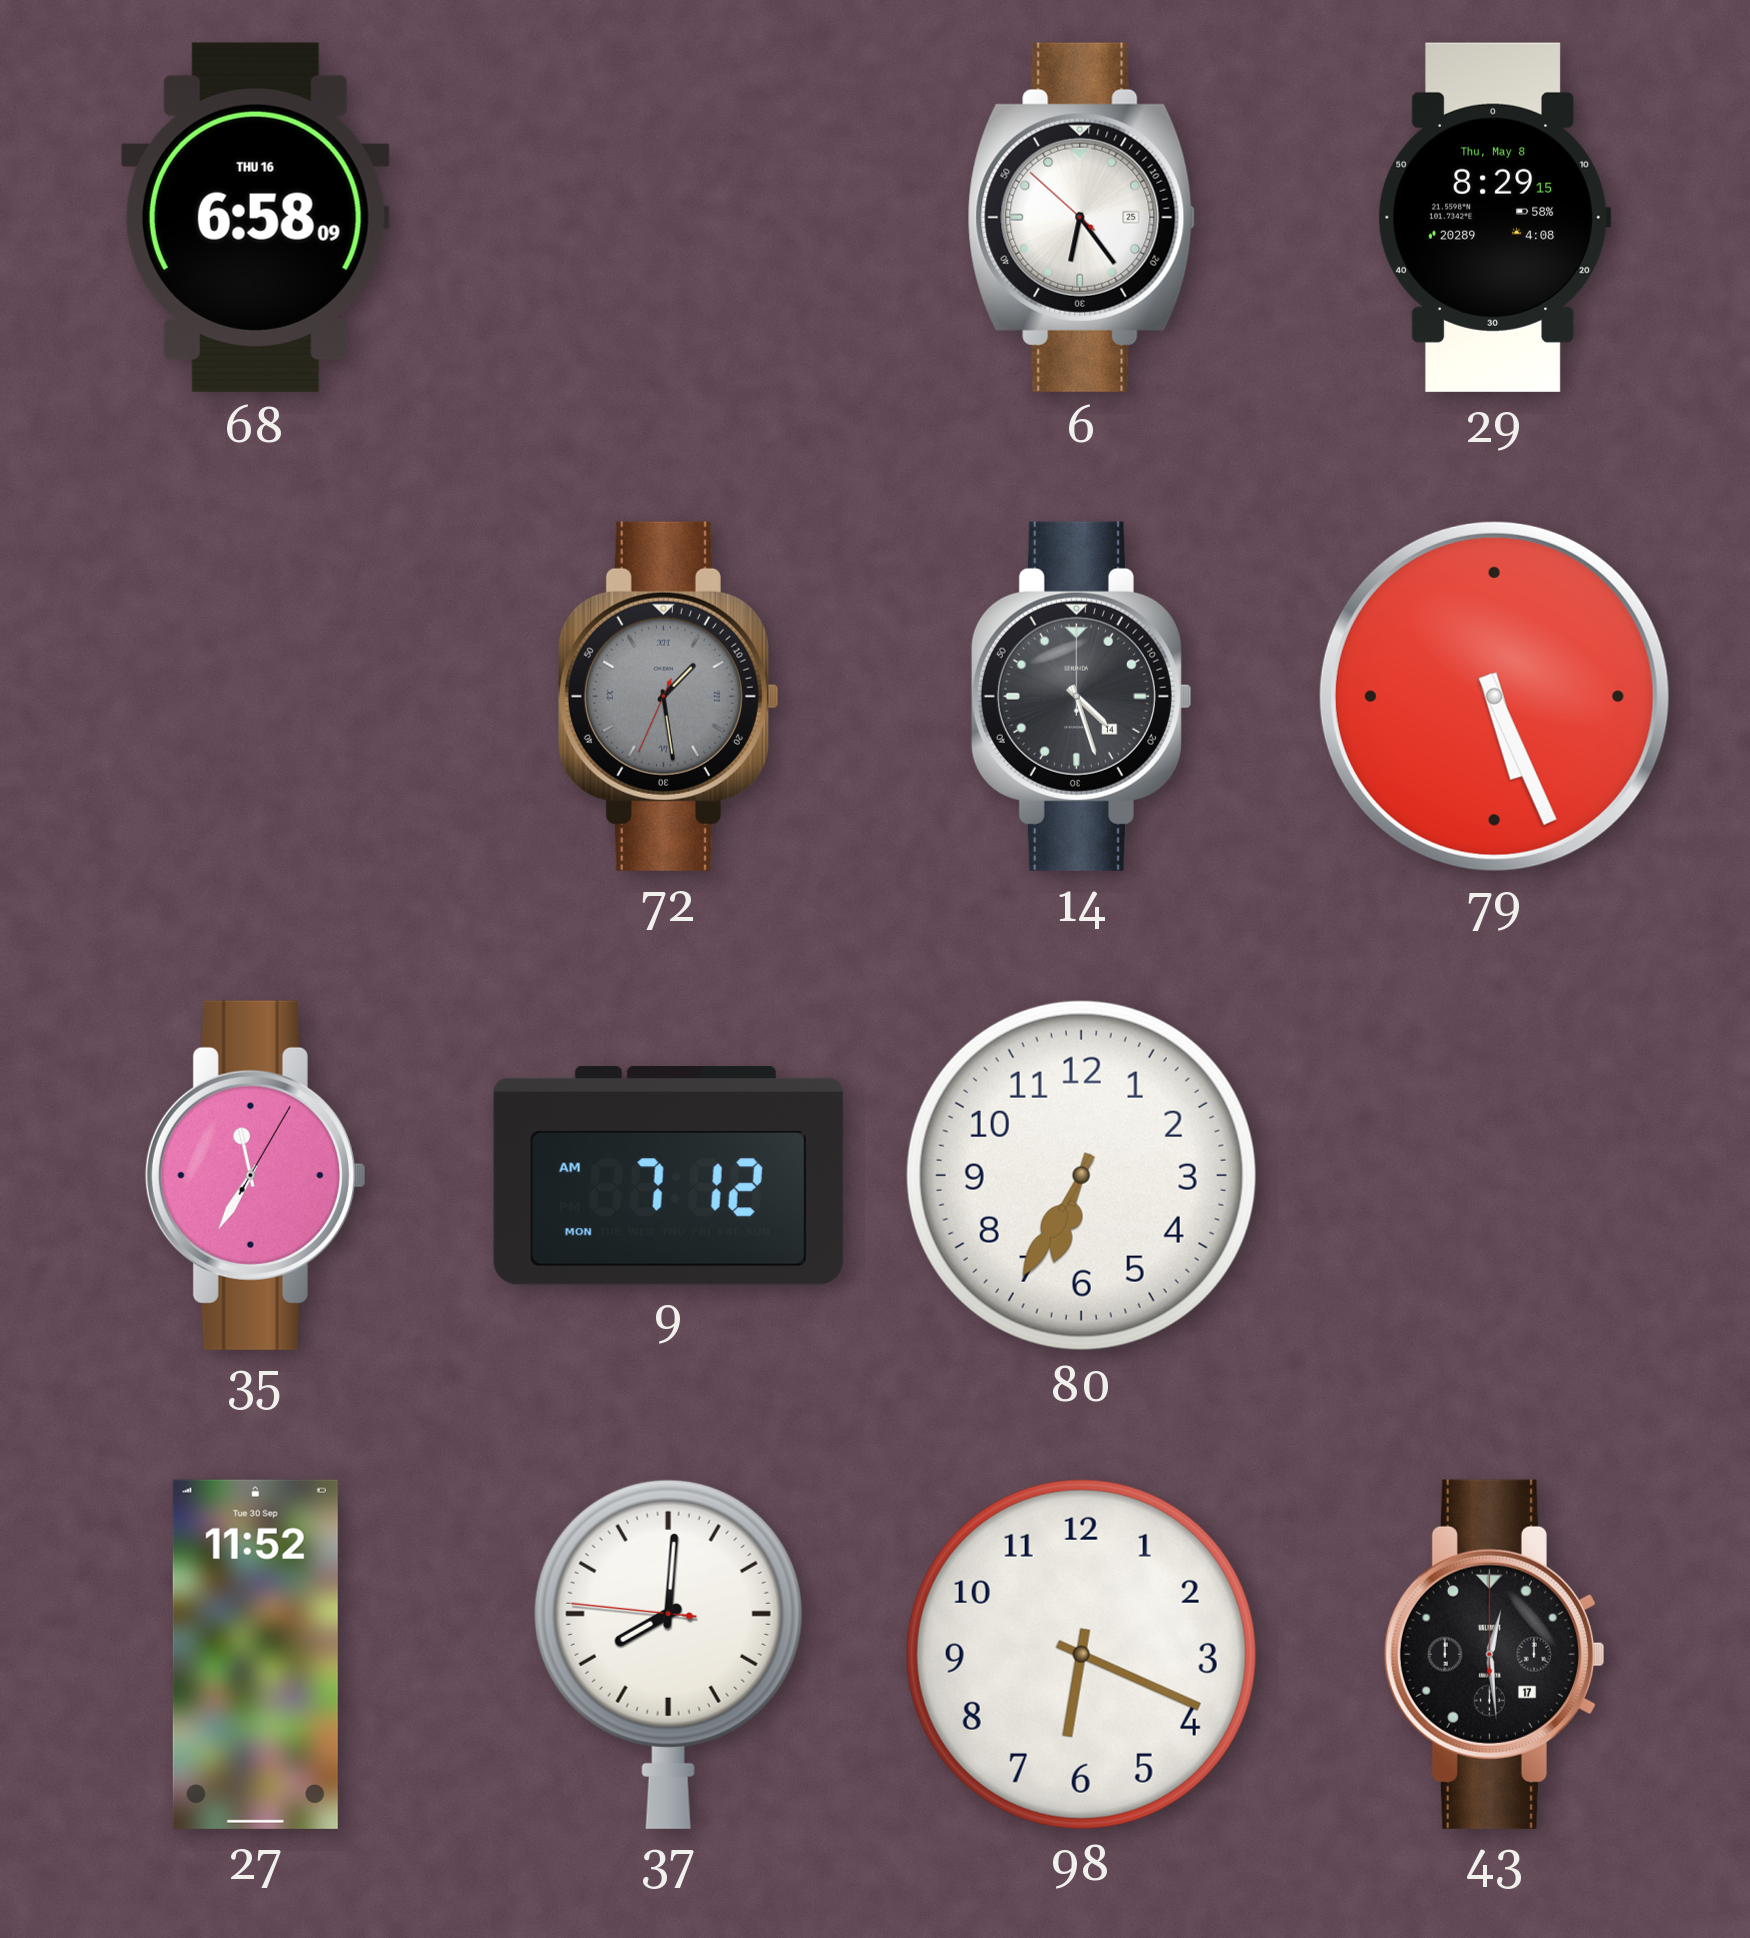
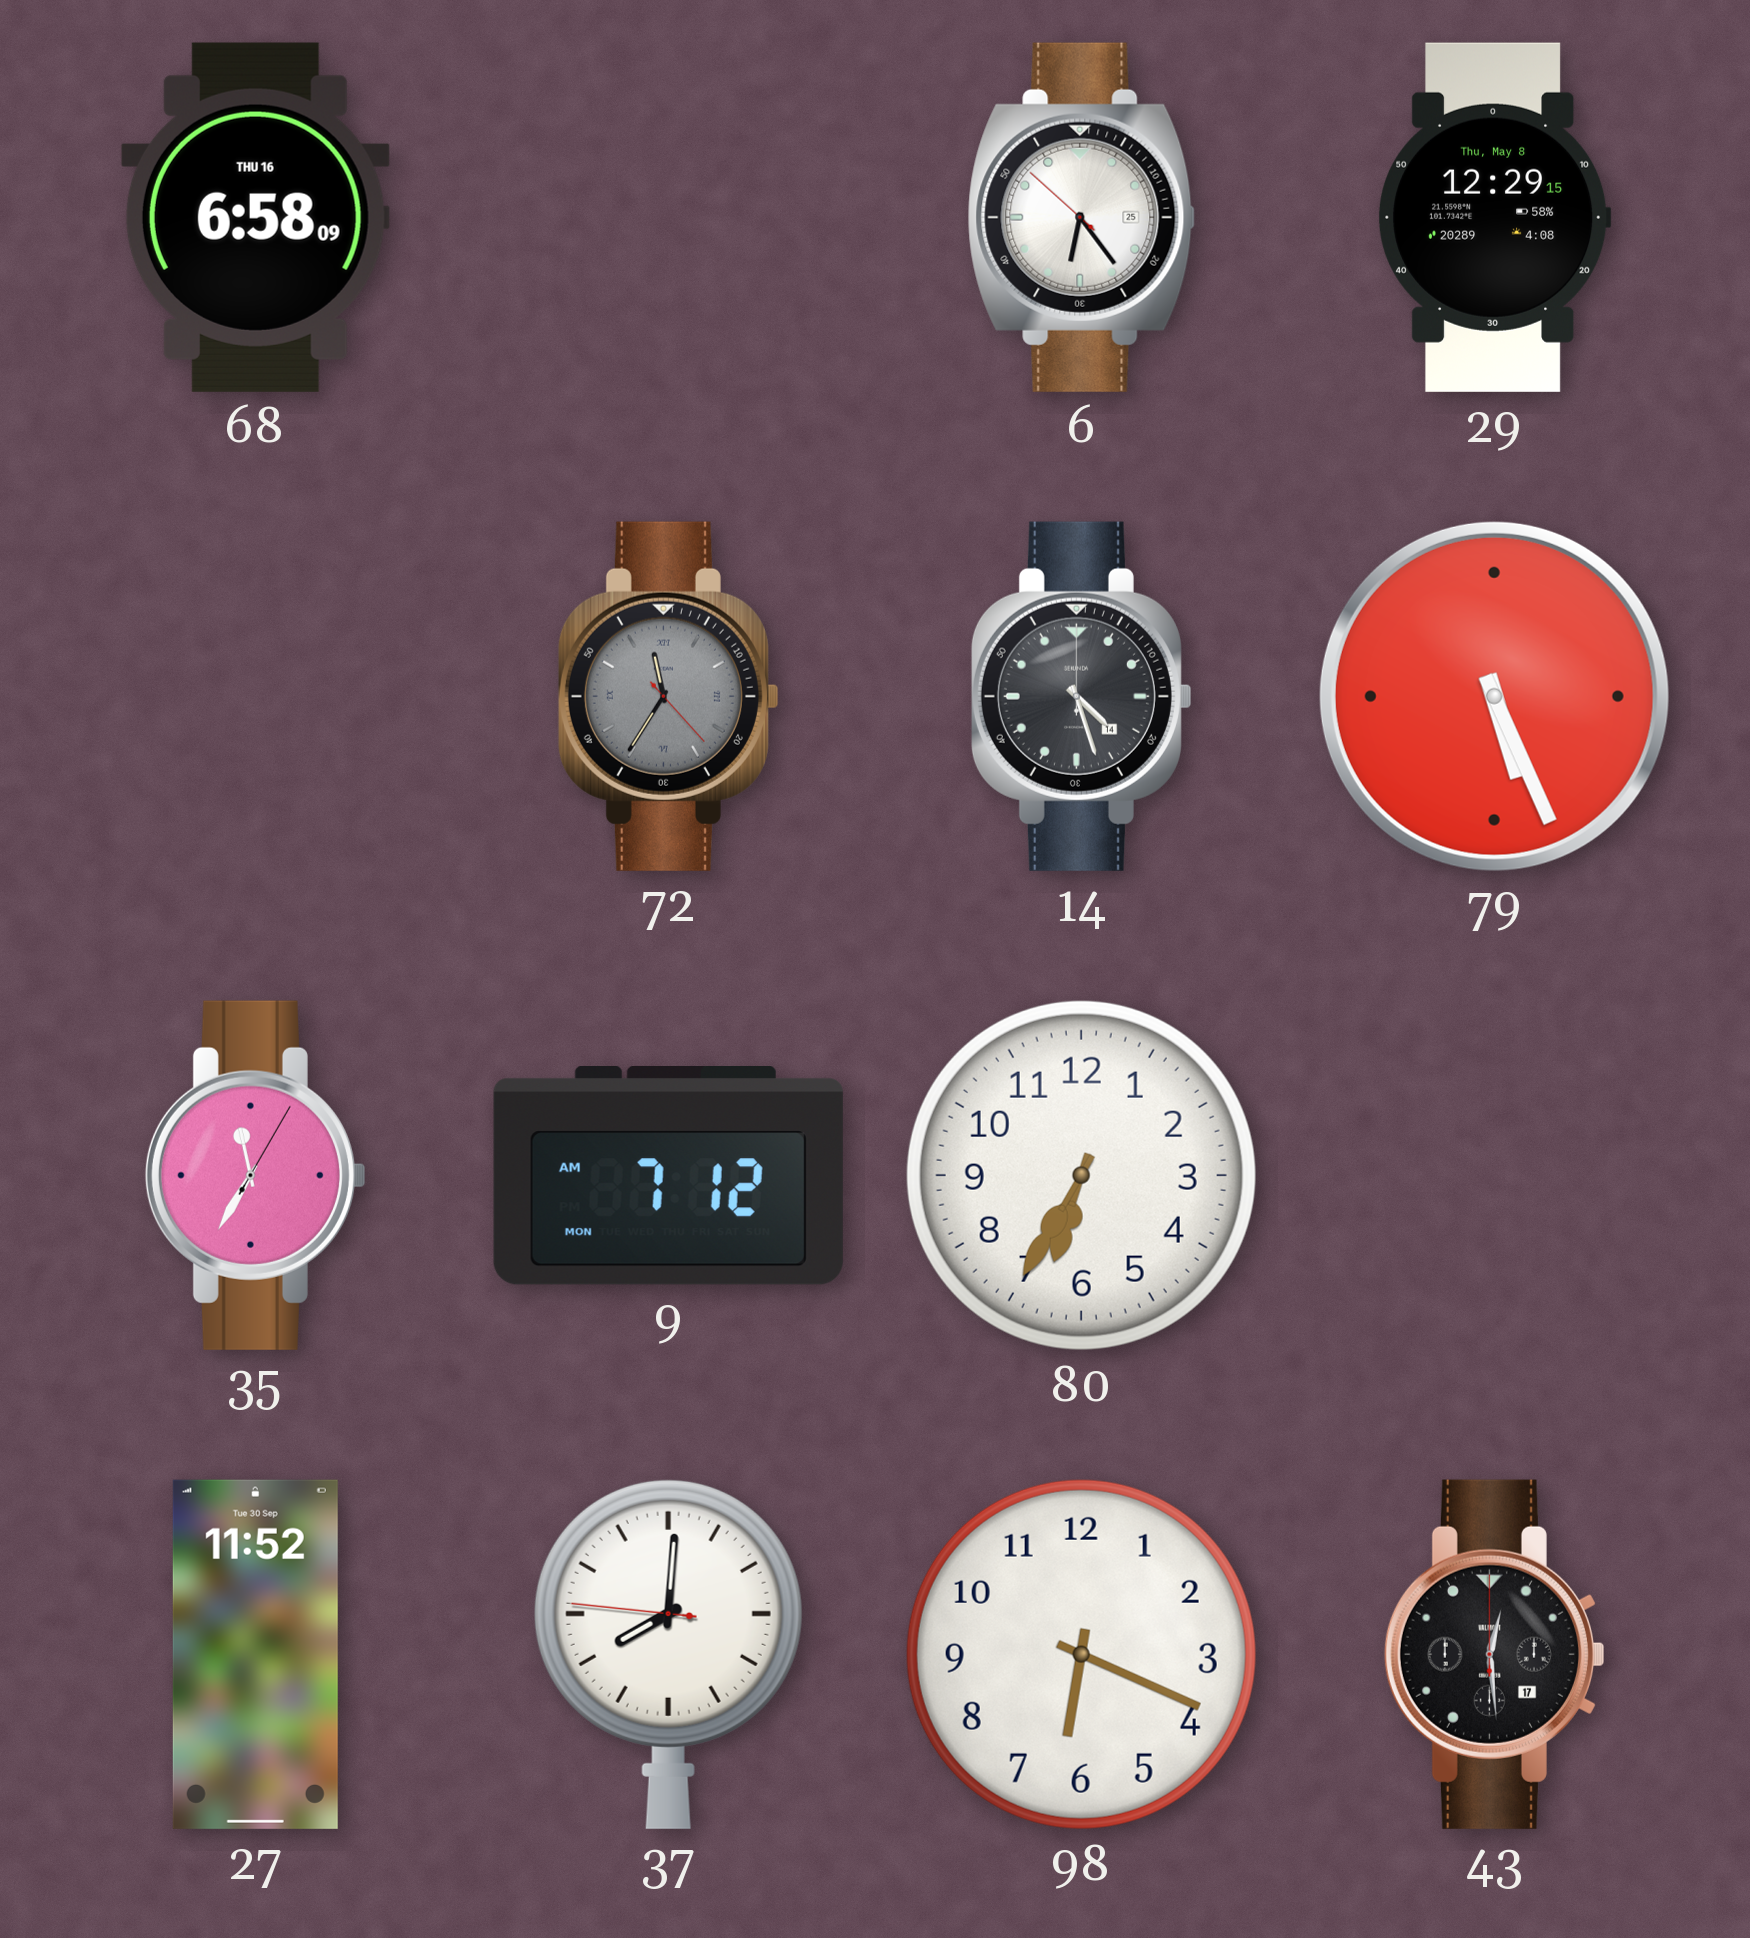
29: 8:29 -> 12:29
72: 1:28 -> 11:35
